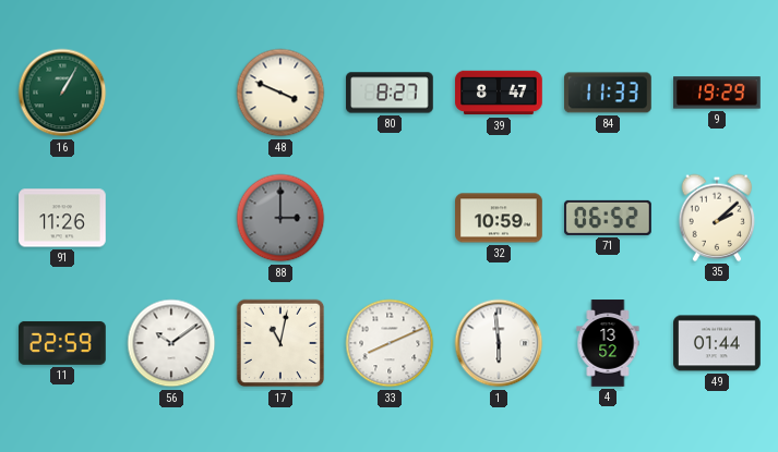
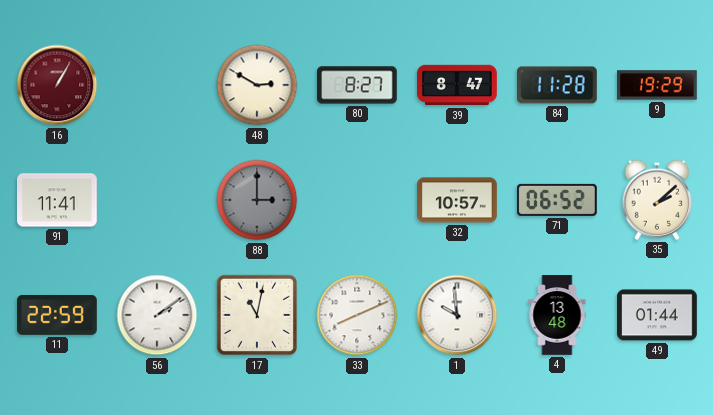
16 dial: green -> burgundy
48: 3:49 -> 2:50
84: 11:33 -> 11:28
91: 11:26 -> 11:41
32: 10:59 -> 10:57
56: 10:09 -> 2:09
1: 5:59 -> 9:59
4: 13:52 -> 13:48
